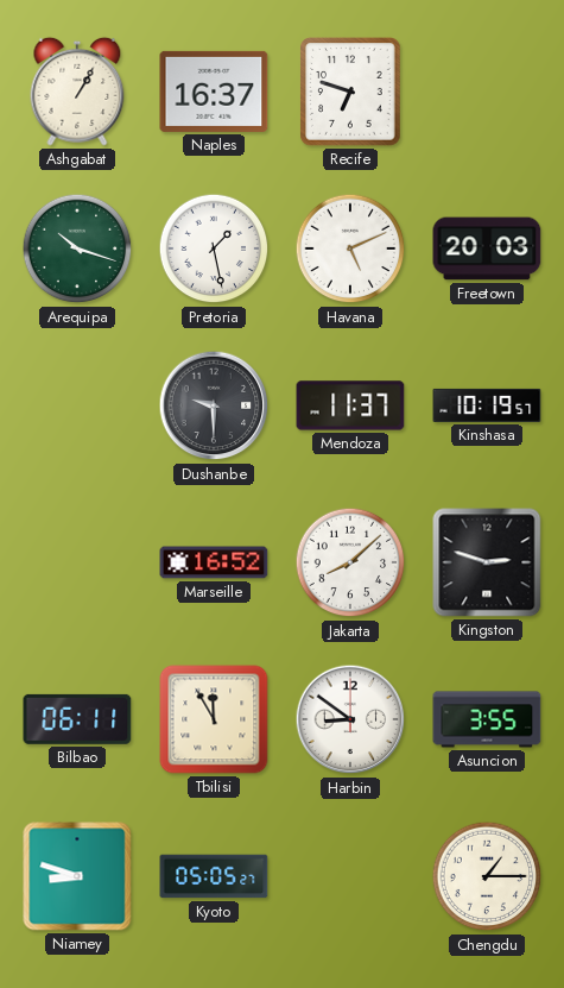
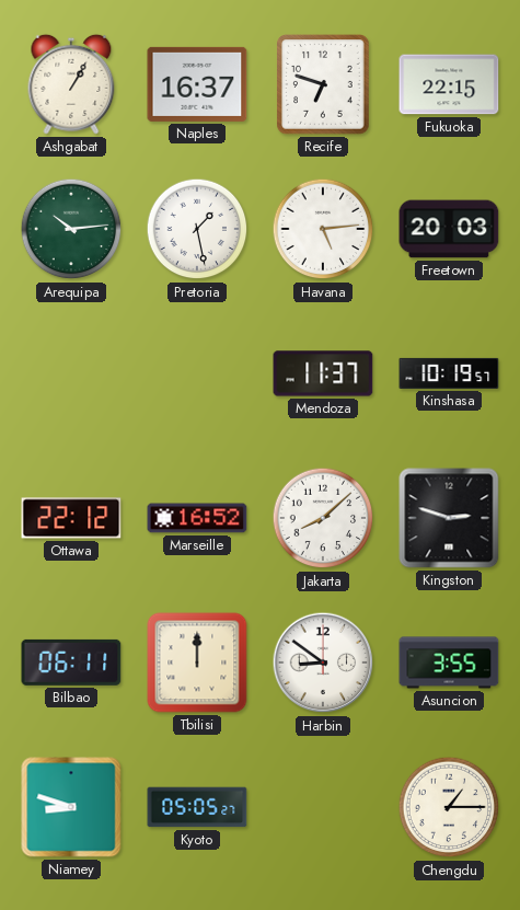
Fukuoka: none -> 22:15
Arequipa: 10:18 -> 10:14
Havana: 5:11 -> 5:14
Dushanbe: 9:30 -> none
Ottawa: none -> 22:12
Tbilisi: 11:55 -> 12:00
